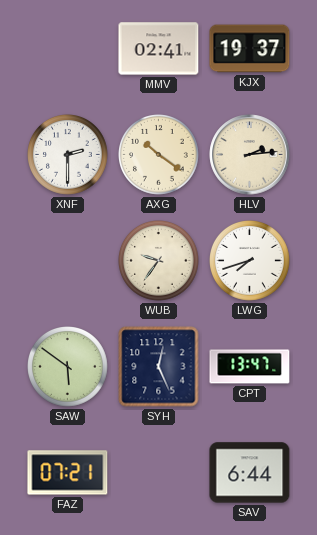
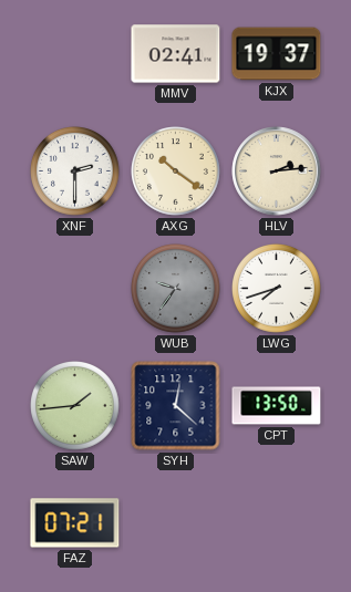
WUB dial: cream -> grey
SAW: 5:51 -> 1:44
SYH: 12:26 -> 12:22
CPT: 13:47 -> 13:50
SAV: 6:44 -> none
